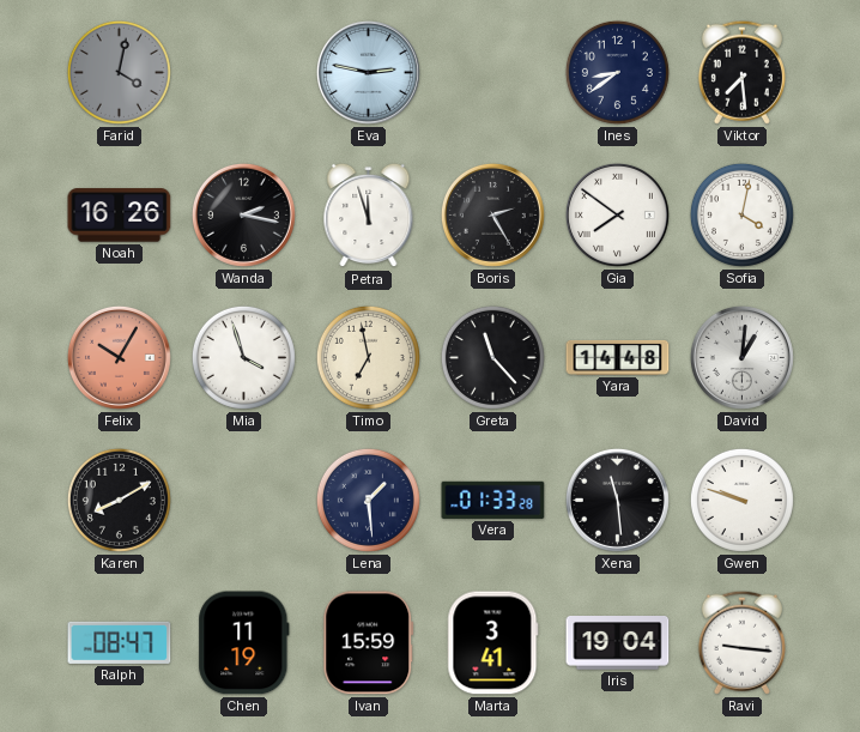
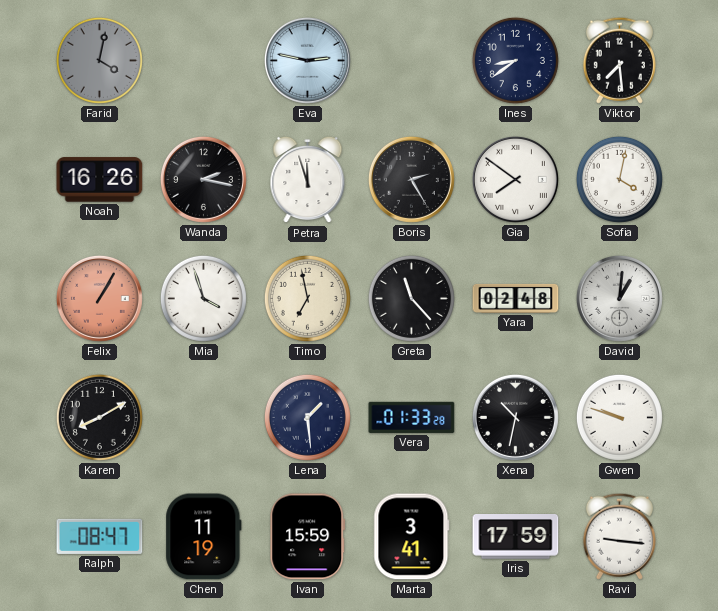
Felix: 10:05 -> 1:05
Yara: 14:48 -> 02:48
Xena: 11:29 -> 10:32
Iris: 19:04 -> 17:59
